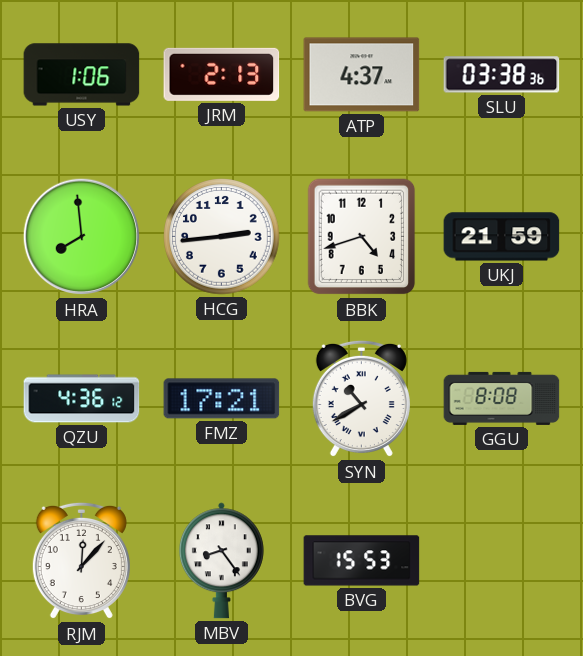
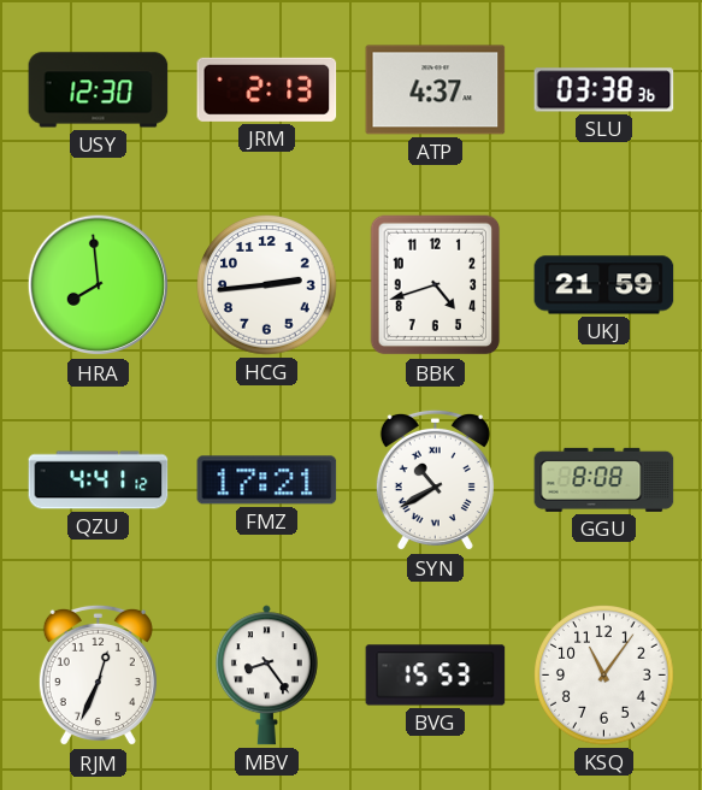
USY: 1:06 -> 12:30
QZU: 4:36 -> 4:41
RJM: 12:07 -> 12:34
KSQ: none -> 11:06
